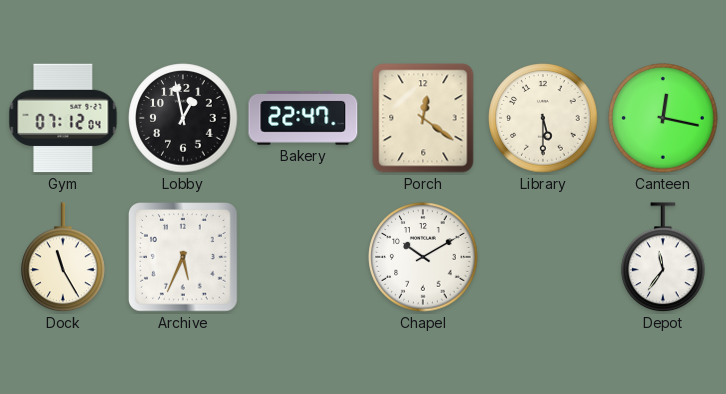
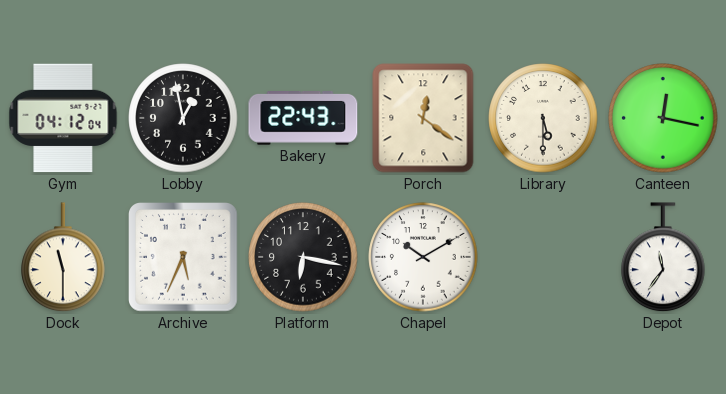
Gym: 07:12 -> 04:12
Bakery: 22:47 -> 22:43
Dock: 11:25 -> 11:30
Platform: none -> 6:17
